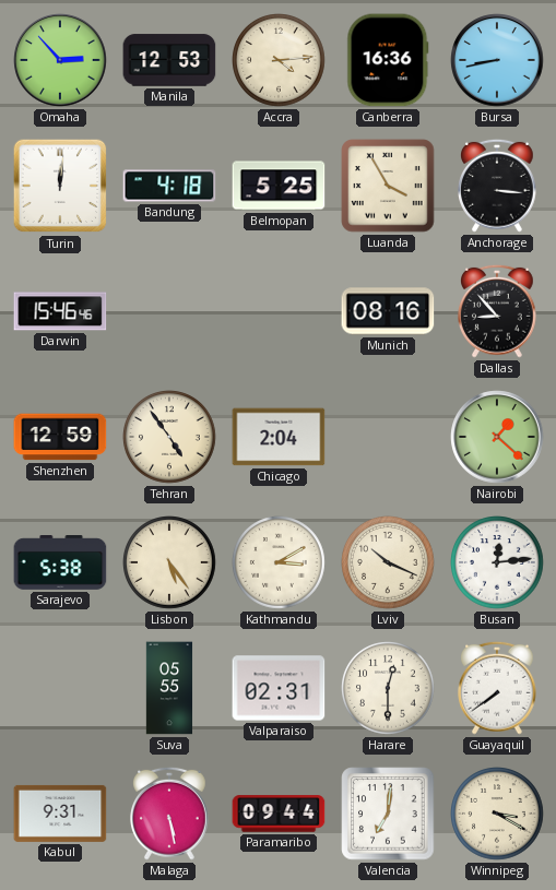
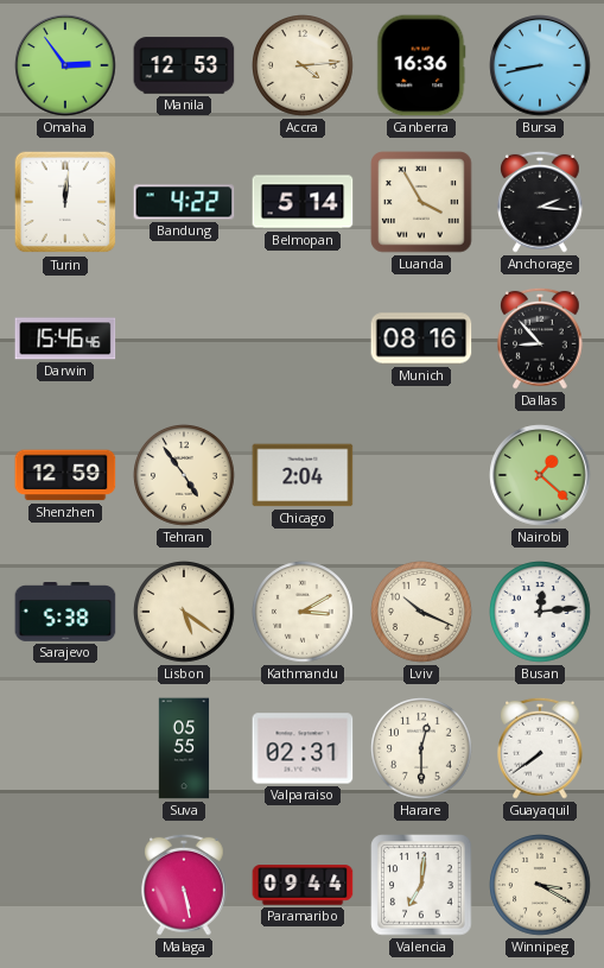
Omaha: 2:53 -> 2:54
Bandung: 4:18 -> 4:22
Belmopan: 5:25 -> 5:14
Anchorage: 3:16 -> 2:16
Lisbon: 5:24 -> 5:21
Kabul: 9:31 -> none
